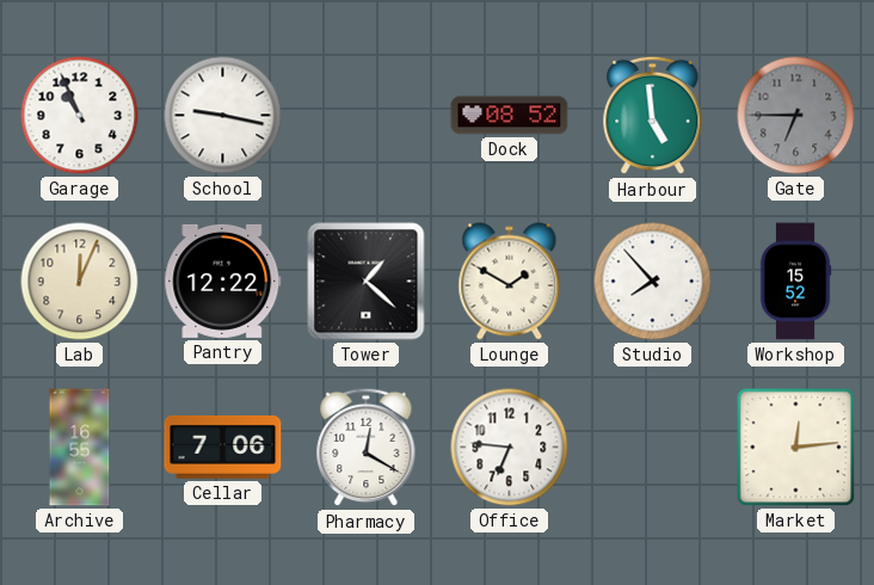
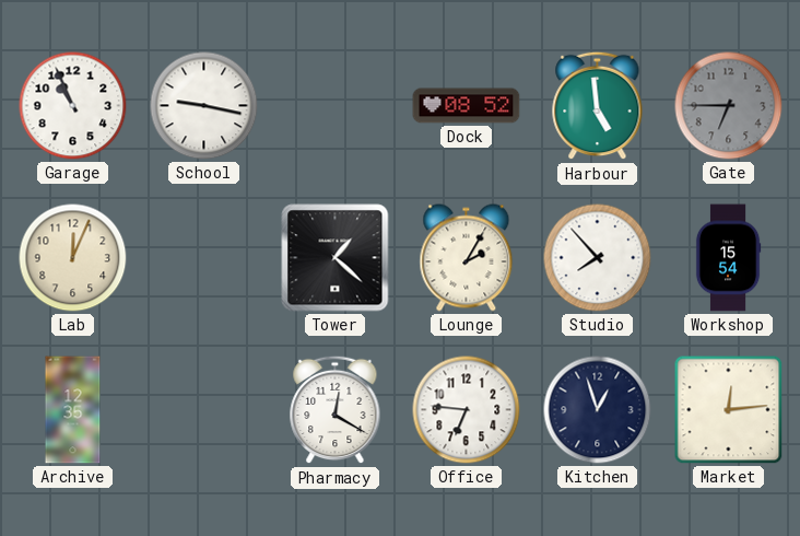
Pantry: 12:22 -> none
Lounge: 1:50 -> 2:05
Workshop: 15:52 -> 15:54
Archive: 16:55 -> 12:35
Cellar: 7:06 -> none
Kitchen: none -> 12:57
